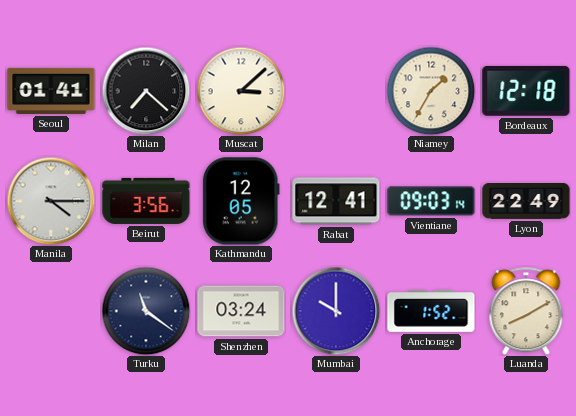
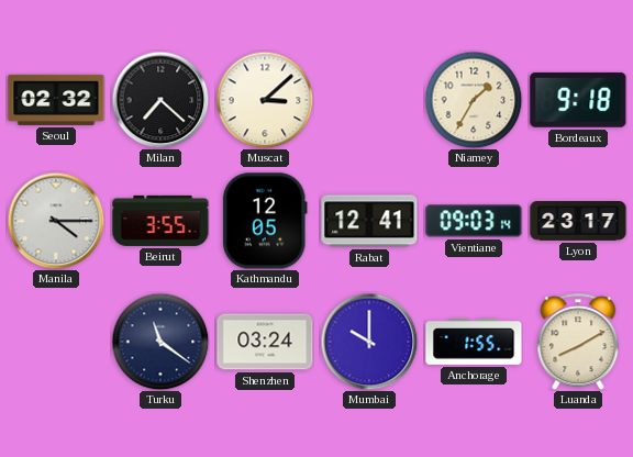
Seoul: 01:41 -> 02:32
Bordeaux: 12:18 -> 9:18
Beirut: 3:56 -> 3:55
Lyon: 22:49 -> 23:17
Anchorage: 1:52 -> 1:55
